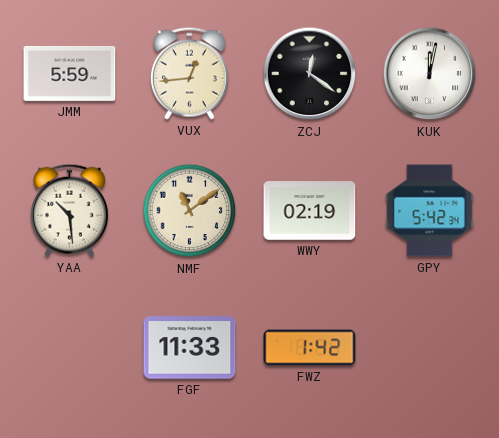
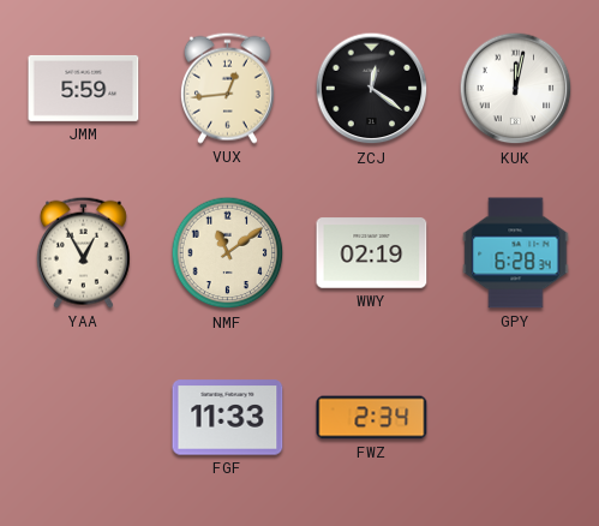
YAA: 10:29 -> 12:55
GPY: 5:42 -> 6:28
FWZ: 1:42 -> 2:34
